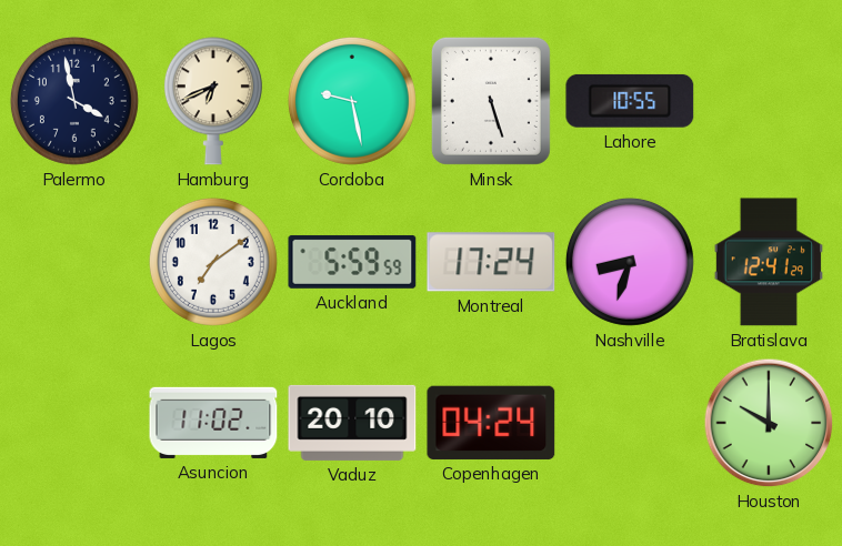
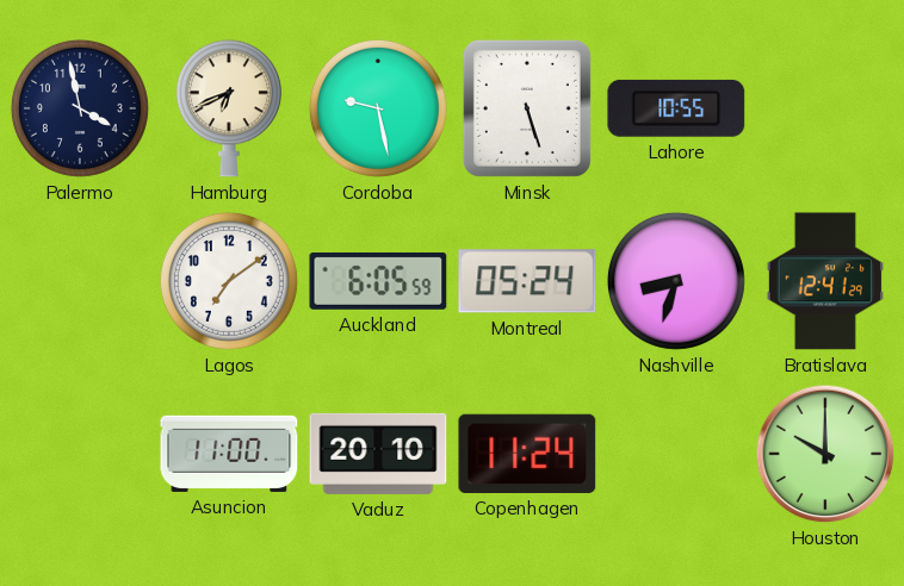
Auckland: 5:59 -> 6:05
Montreal: 17:24 -> 05:24
Asuncion: 11:02 -> 11:00
Copenhagen: 04:24 -> 11:24
